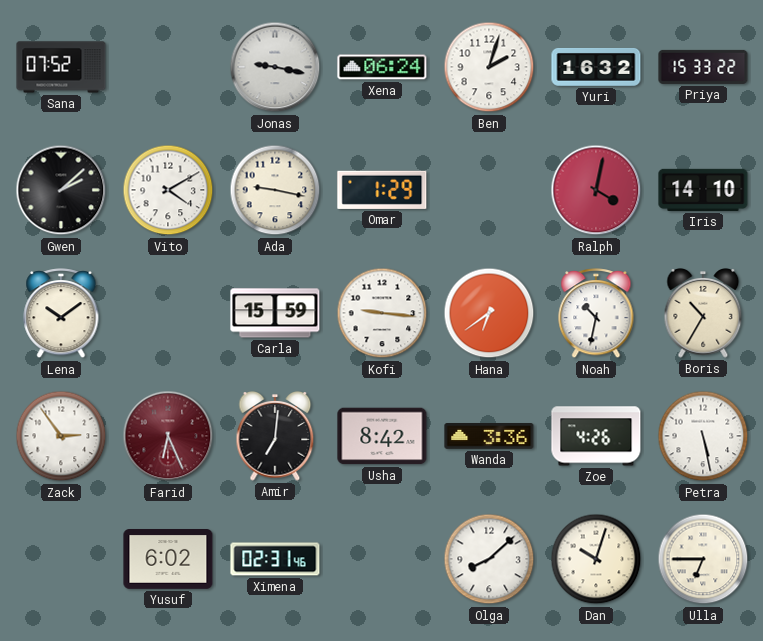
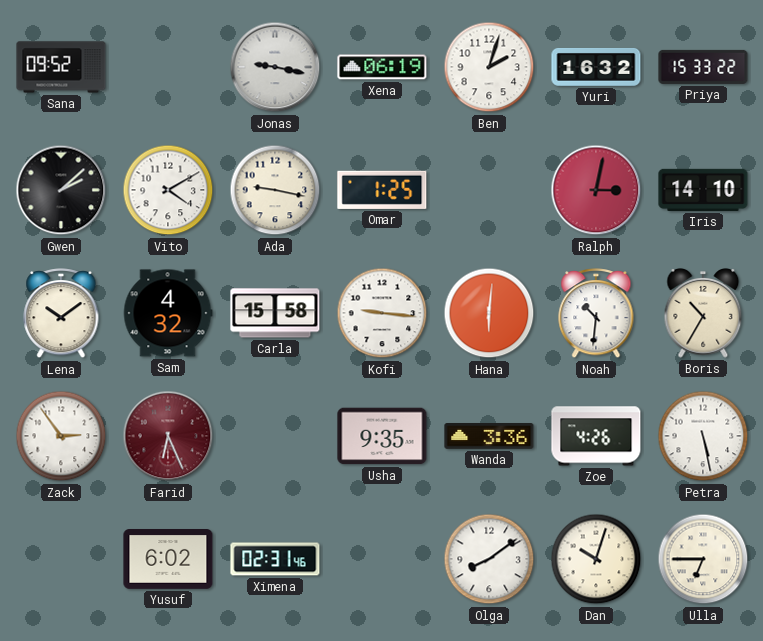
Sana: 07:52 -> 09:52
Xena: 06:24 -> 06:19
Omar: 1:29 -> 1:25
Ralph: 4:02 -> 3:02
Sam: none -> 4:32
Carla: 15:59 -> 15:58
Hana: 6:39 -> 6:01
Noah: 10:32 -> 10:31
Amir: 7:01 -> none
Usha: 8:42 -> 9:35
Olga: 8:08 -> 8:09
